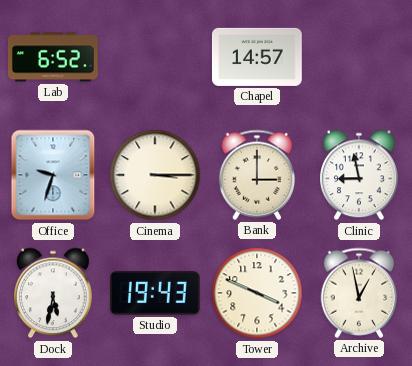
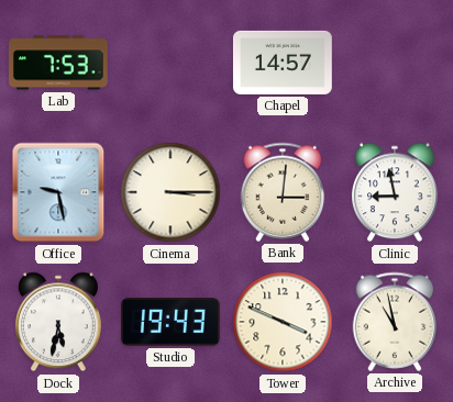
Lab: 6:52 -> 7:53
Office: 9:33 -> 9:28
Bank: 3:00 -> 3:01
Archive: 12:58 -> 10:58
